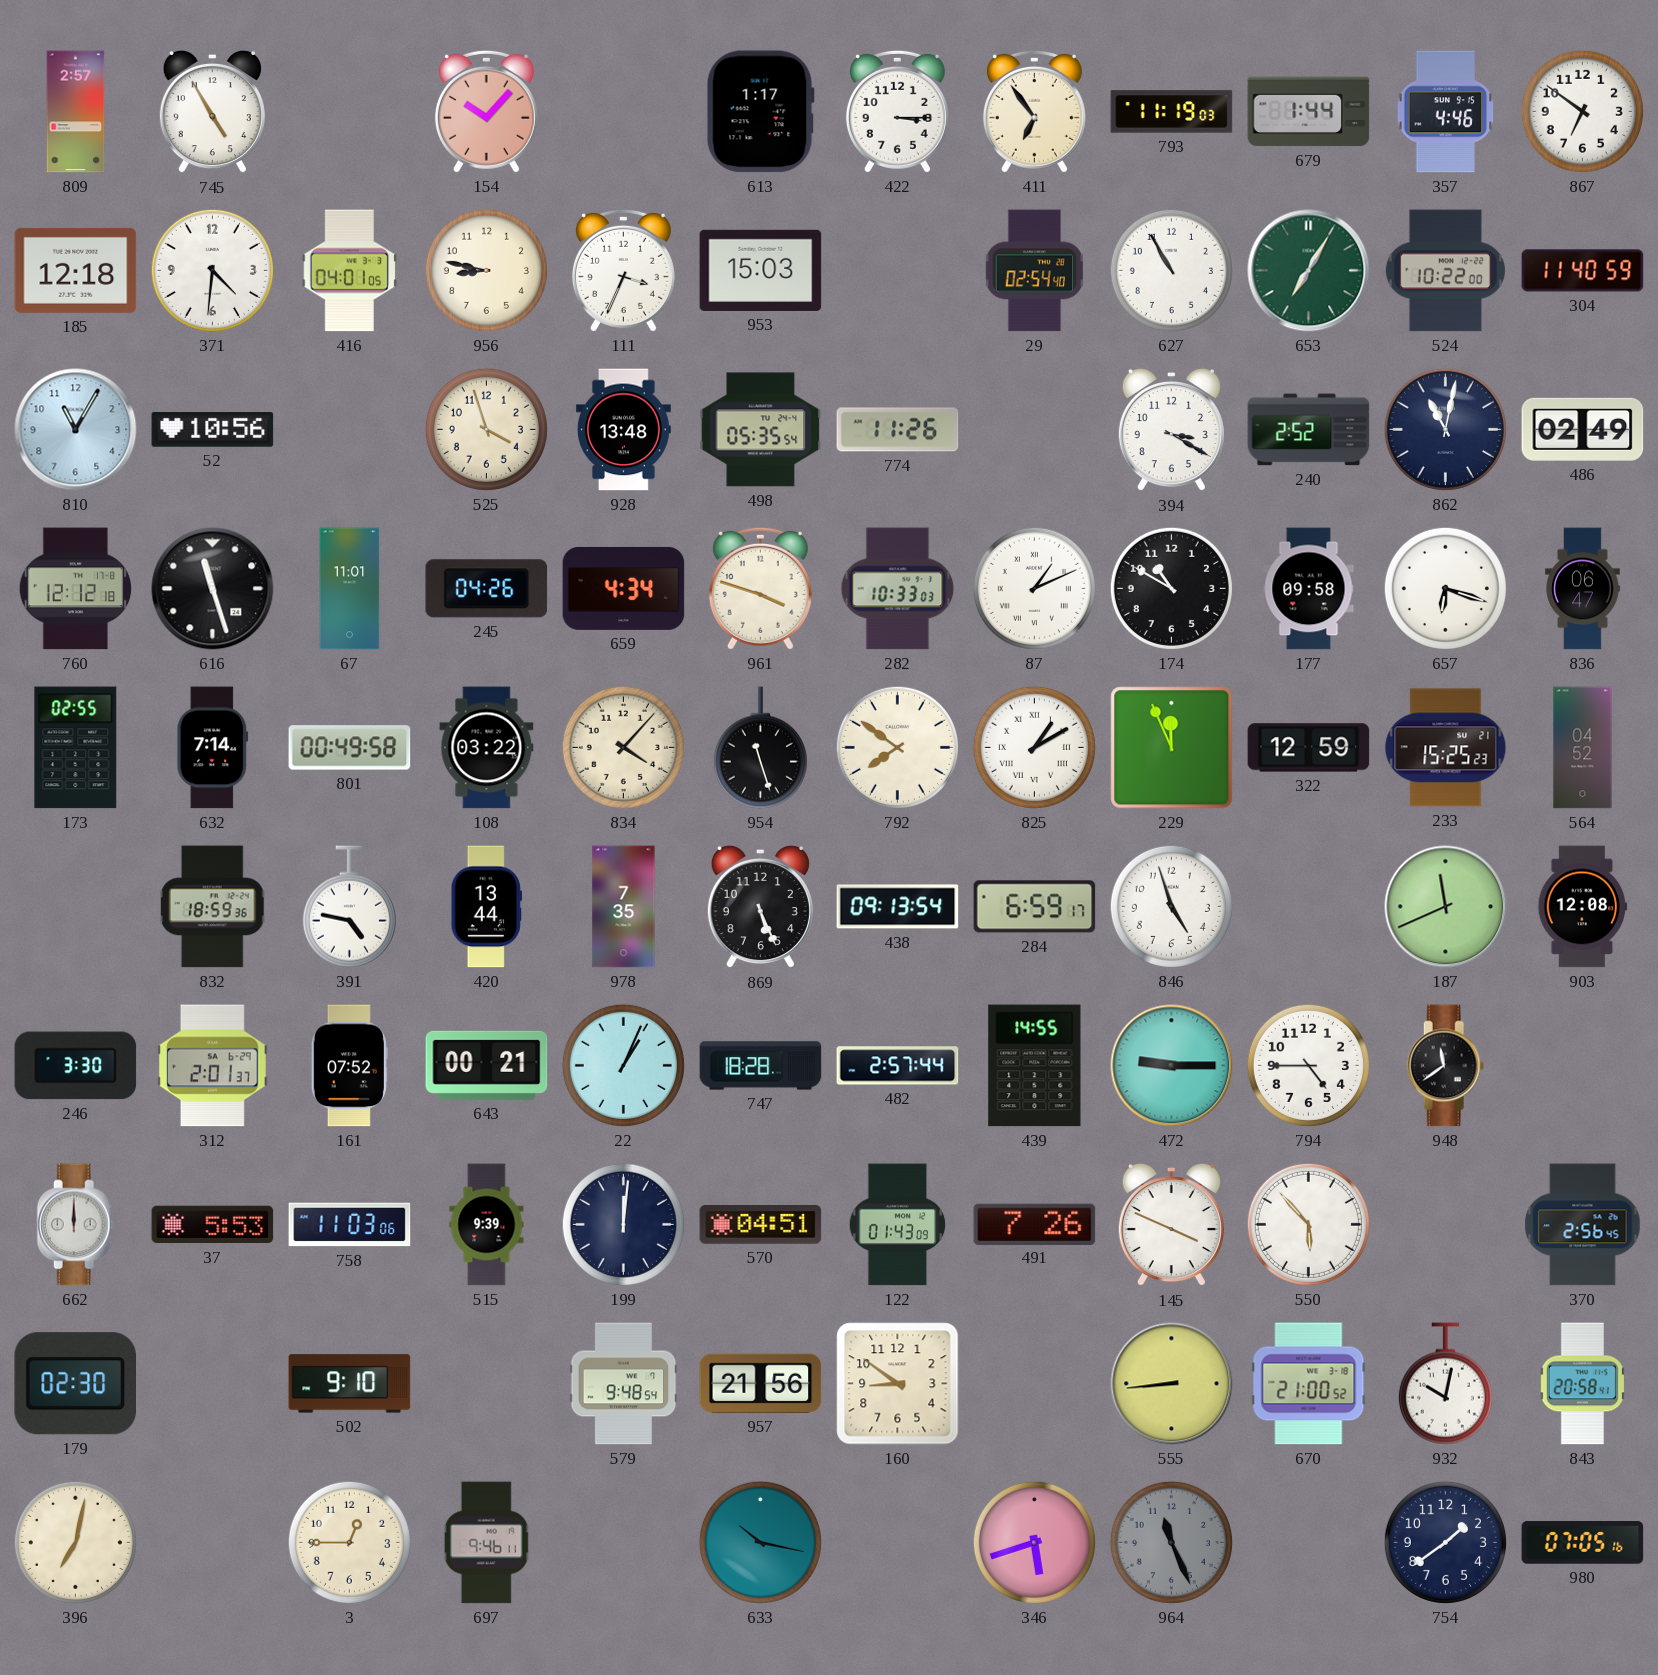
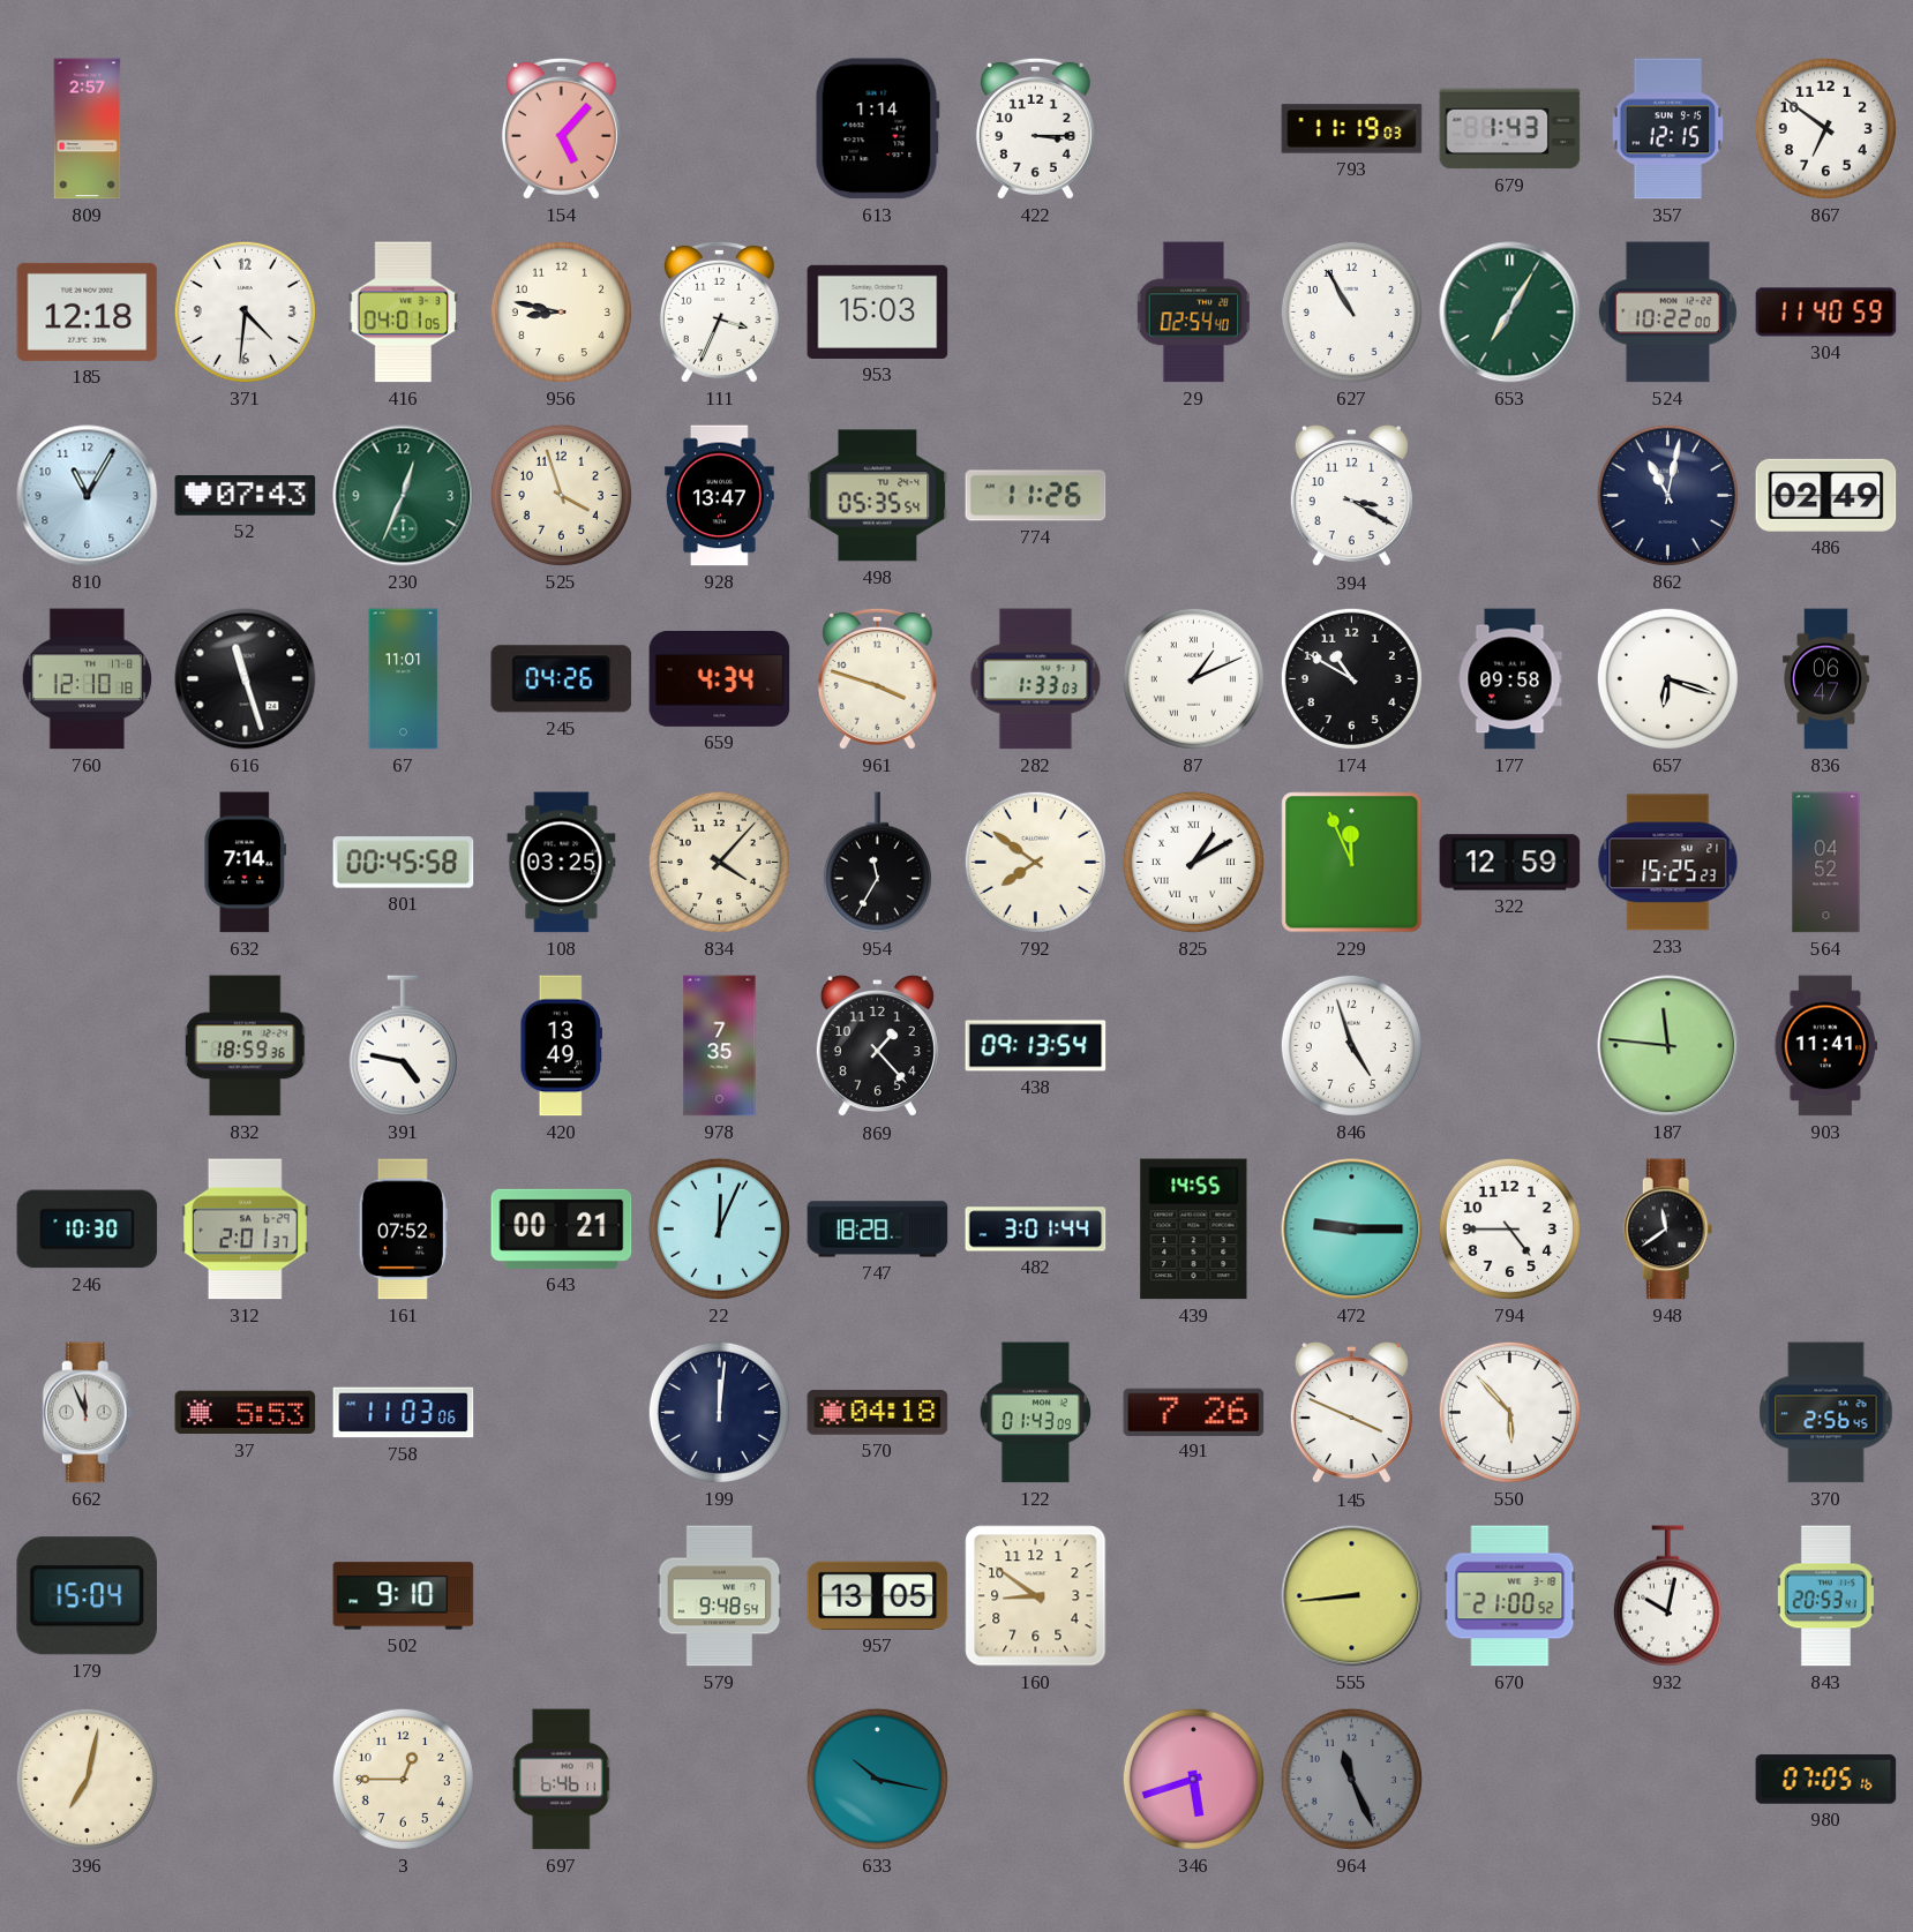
745: 4:55 -> none
154: 10:07 -> 5:07
613: 1:17 -> 1:14
411: 6:54 -> none
679: 1:44 -> 1:43
357: 4:46 -> 12:15
52: 10:56 -> 07:43
230: none -> 12:34
928: 13:48 -> 13:47
240: 2:52 -> none
760: 12:12 -> 12:10
282: 10:33 -> 1:33
173: 02:55 -> none
801: 00:49 -> 00:45
108: 03:22 -> 03:25
954: 11:27 -> 11:35
420: 13:44 -> 13:49
869: 5:26 -> 1:23
284: 6:59 -> none
187: 11:41 -> 11:46
903: 12:08 -> 11:41
246: 3:30 -> 10:30
22: 1:04 -> 12:04
482: 2:57 -> 3:01
662: 12:00 -> 11:56
515: 9:39 -> none
570: 04:51 -> 04:18
179: 02:30 -> 15:04
957: 21:56 -> 13:05
843: 20:58 -> 20:53
697: 9:46 -> 6:46
754: 1:39 -> none
